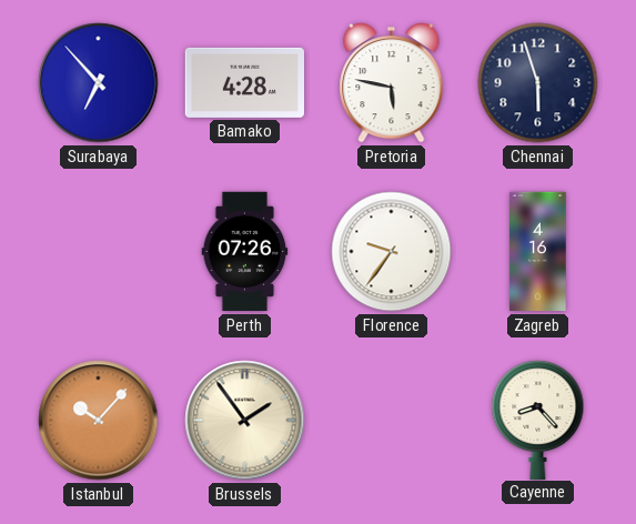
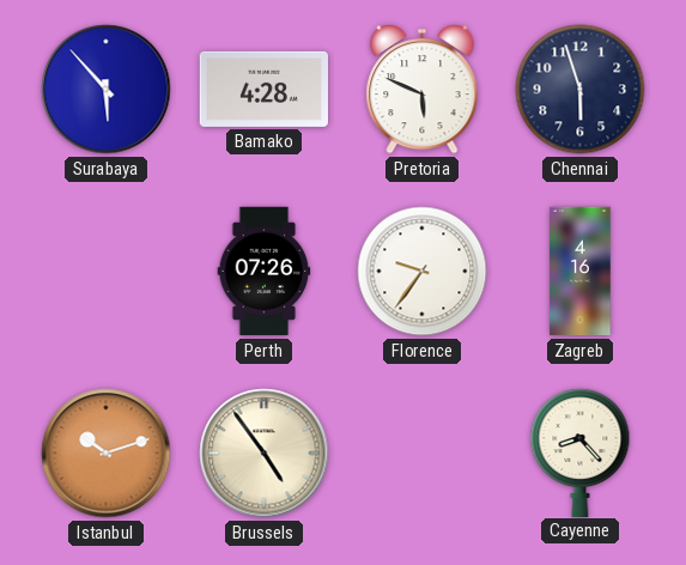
Surabaya: 6:53 -> 5:53
Pretoria: 5:47 -> 5:49
Istanbul: 10:07 -> 10:12
Brussels: 1:54 -> 4:54
